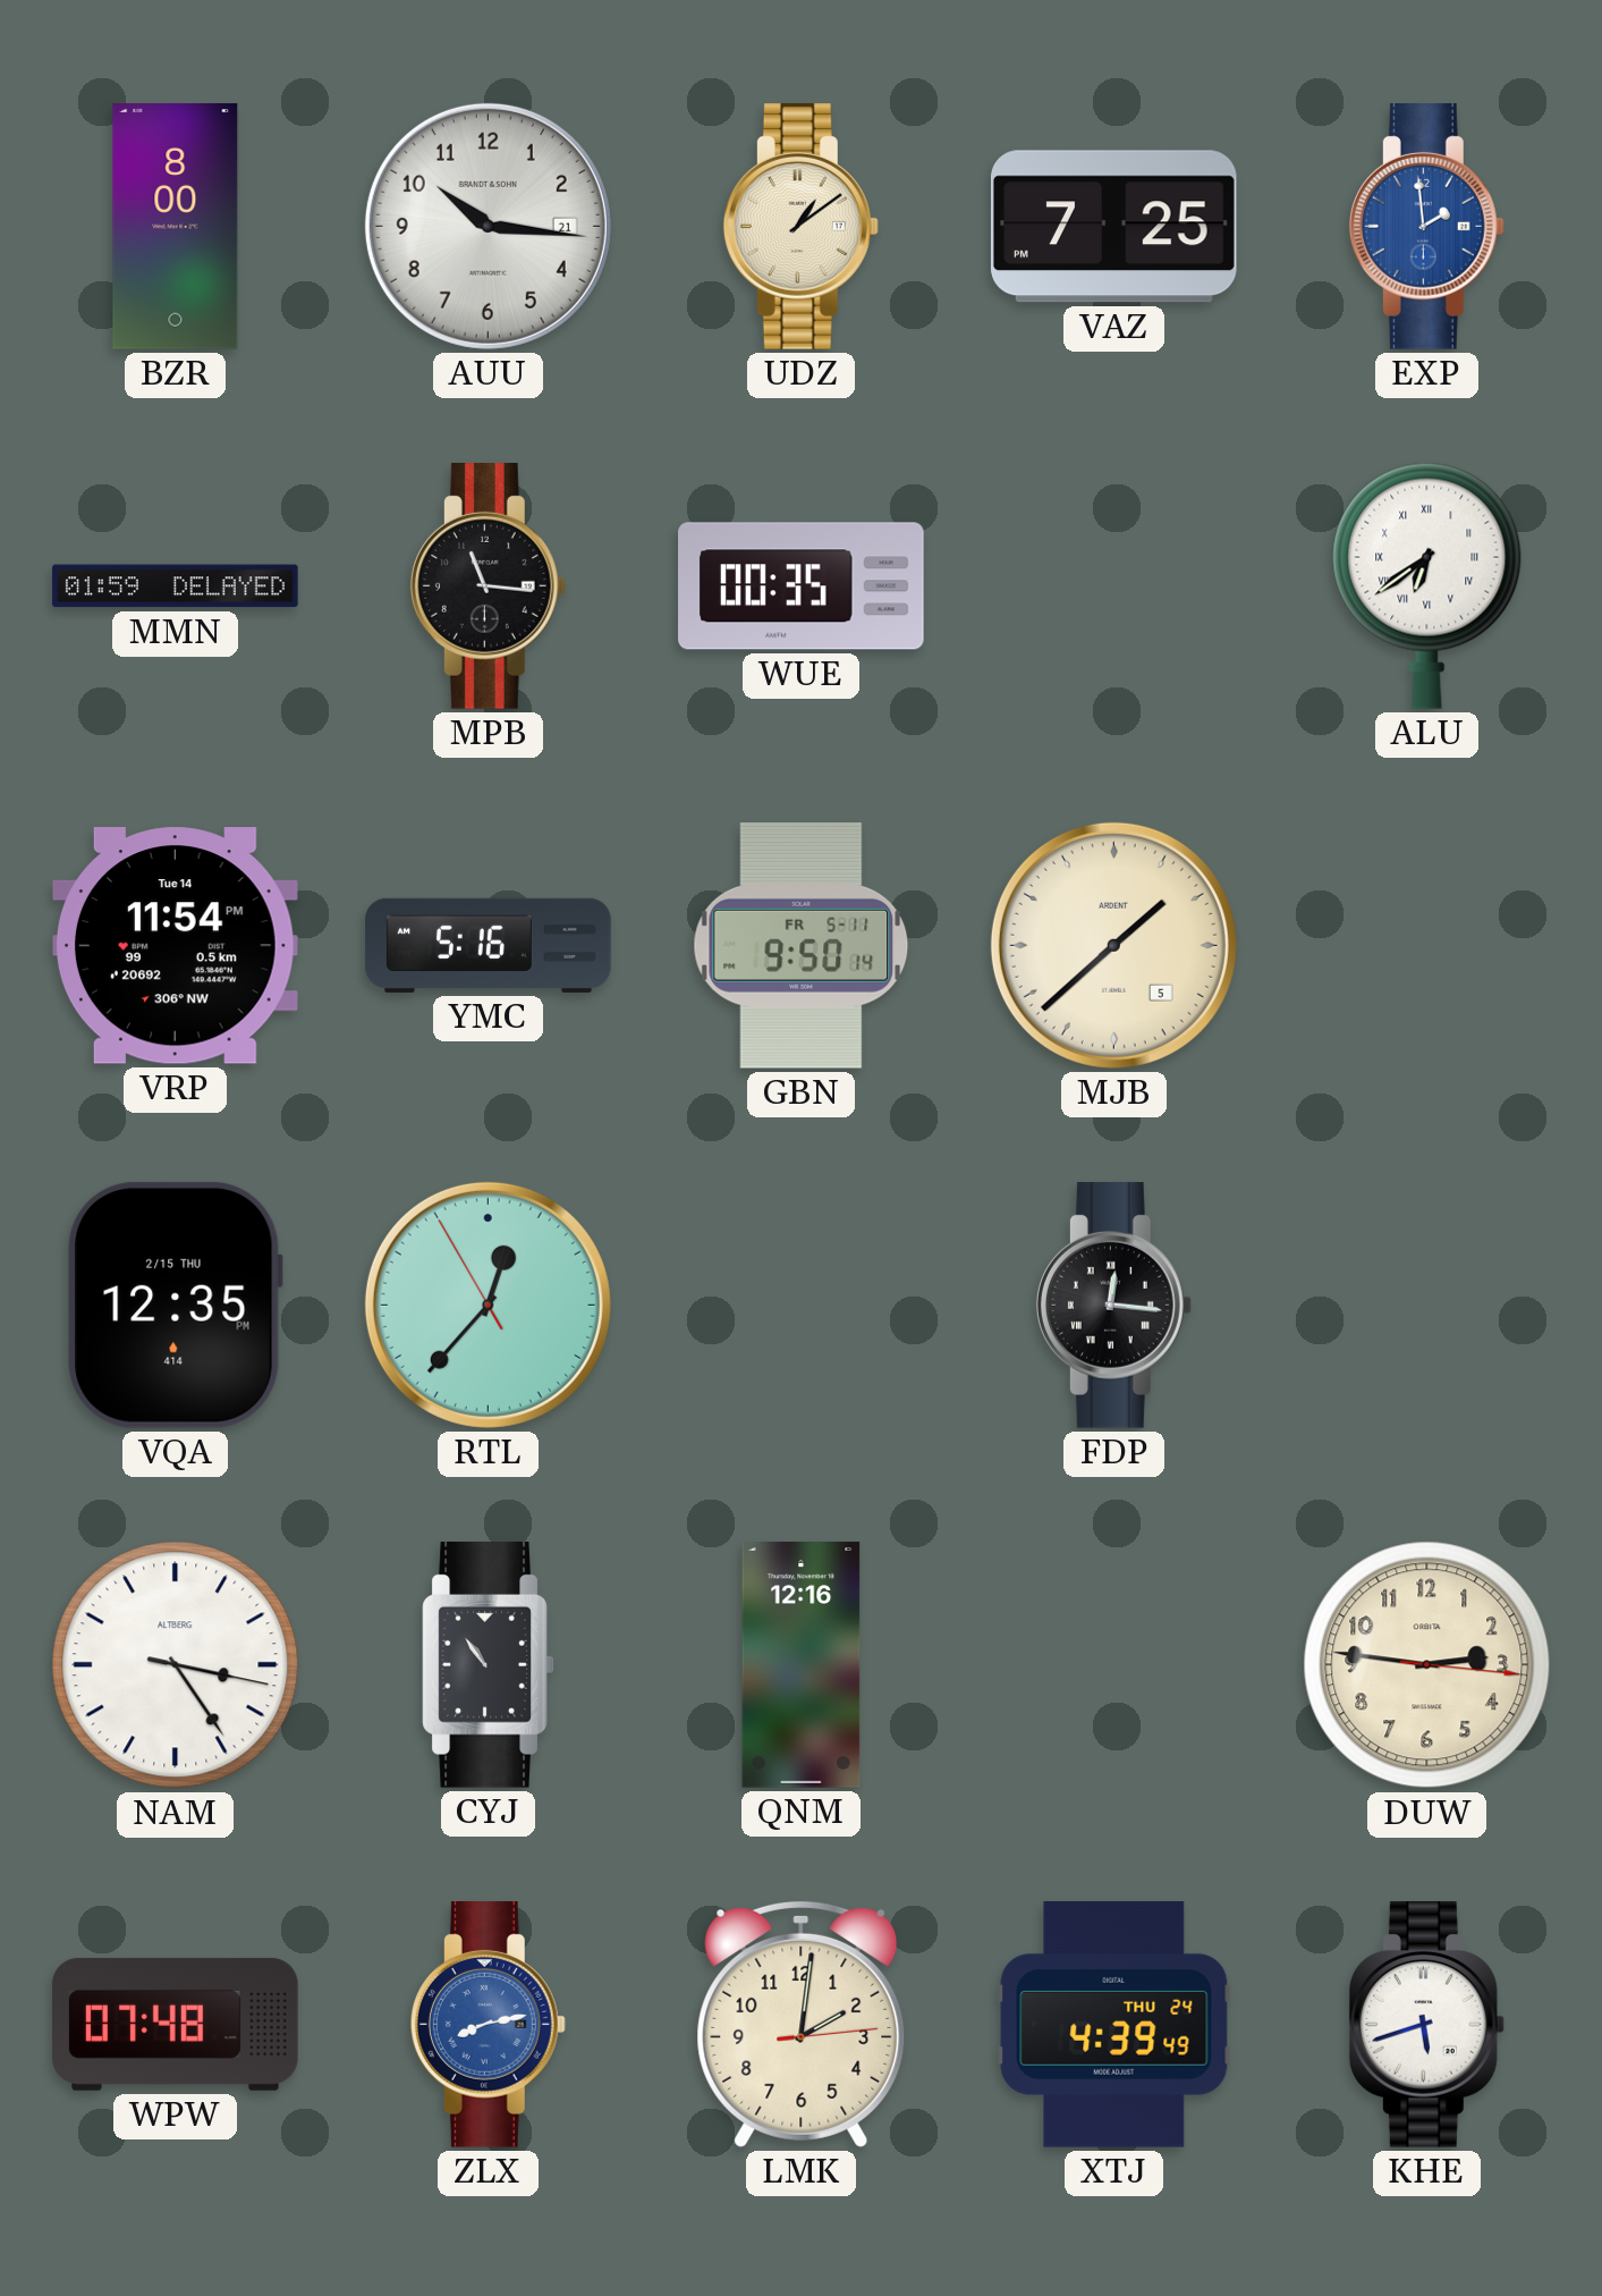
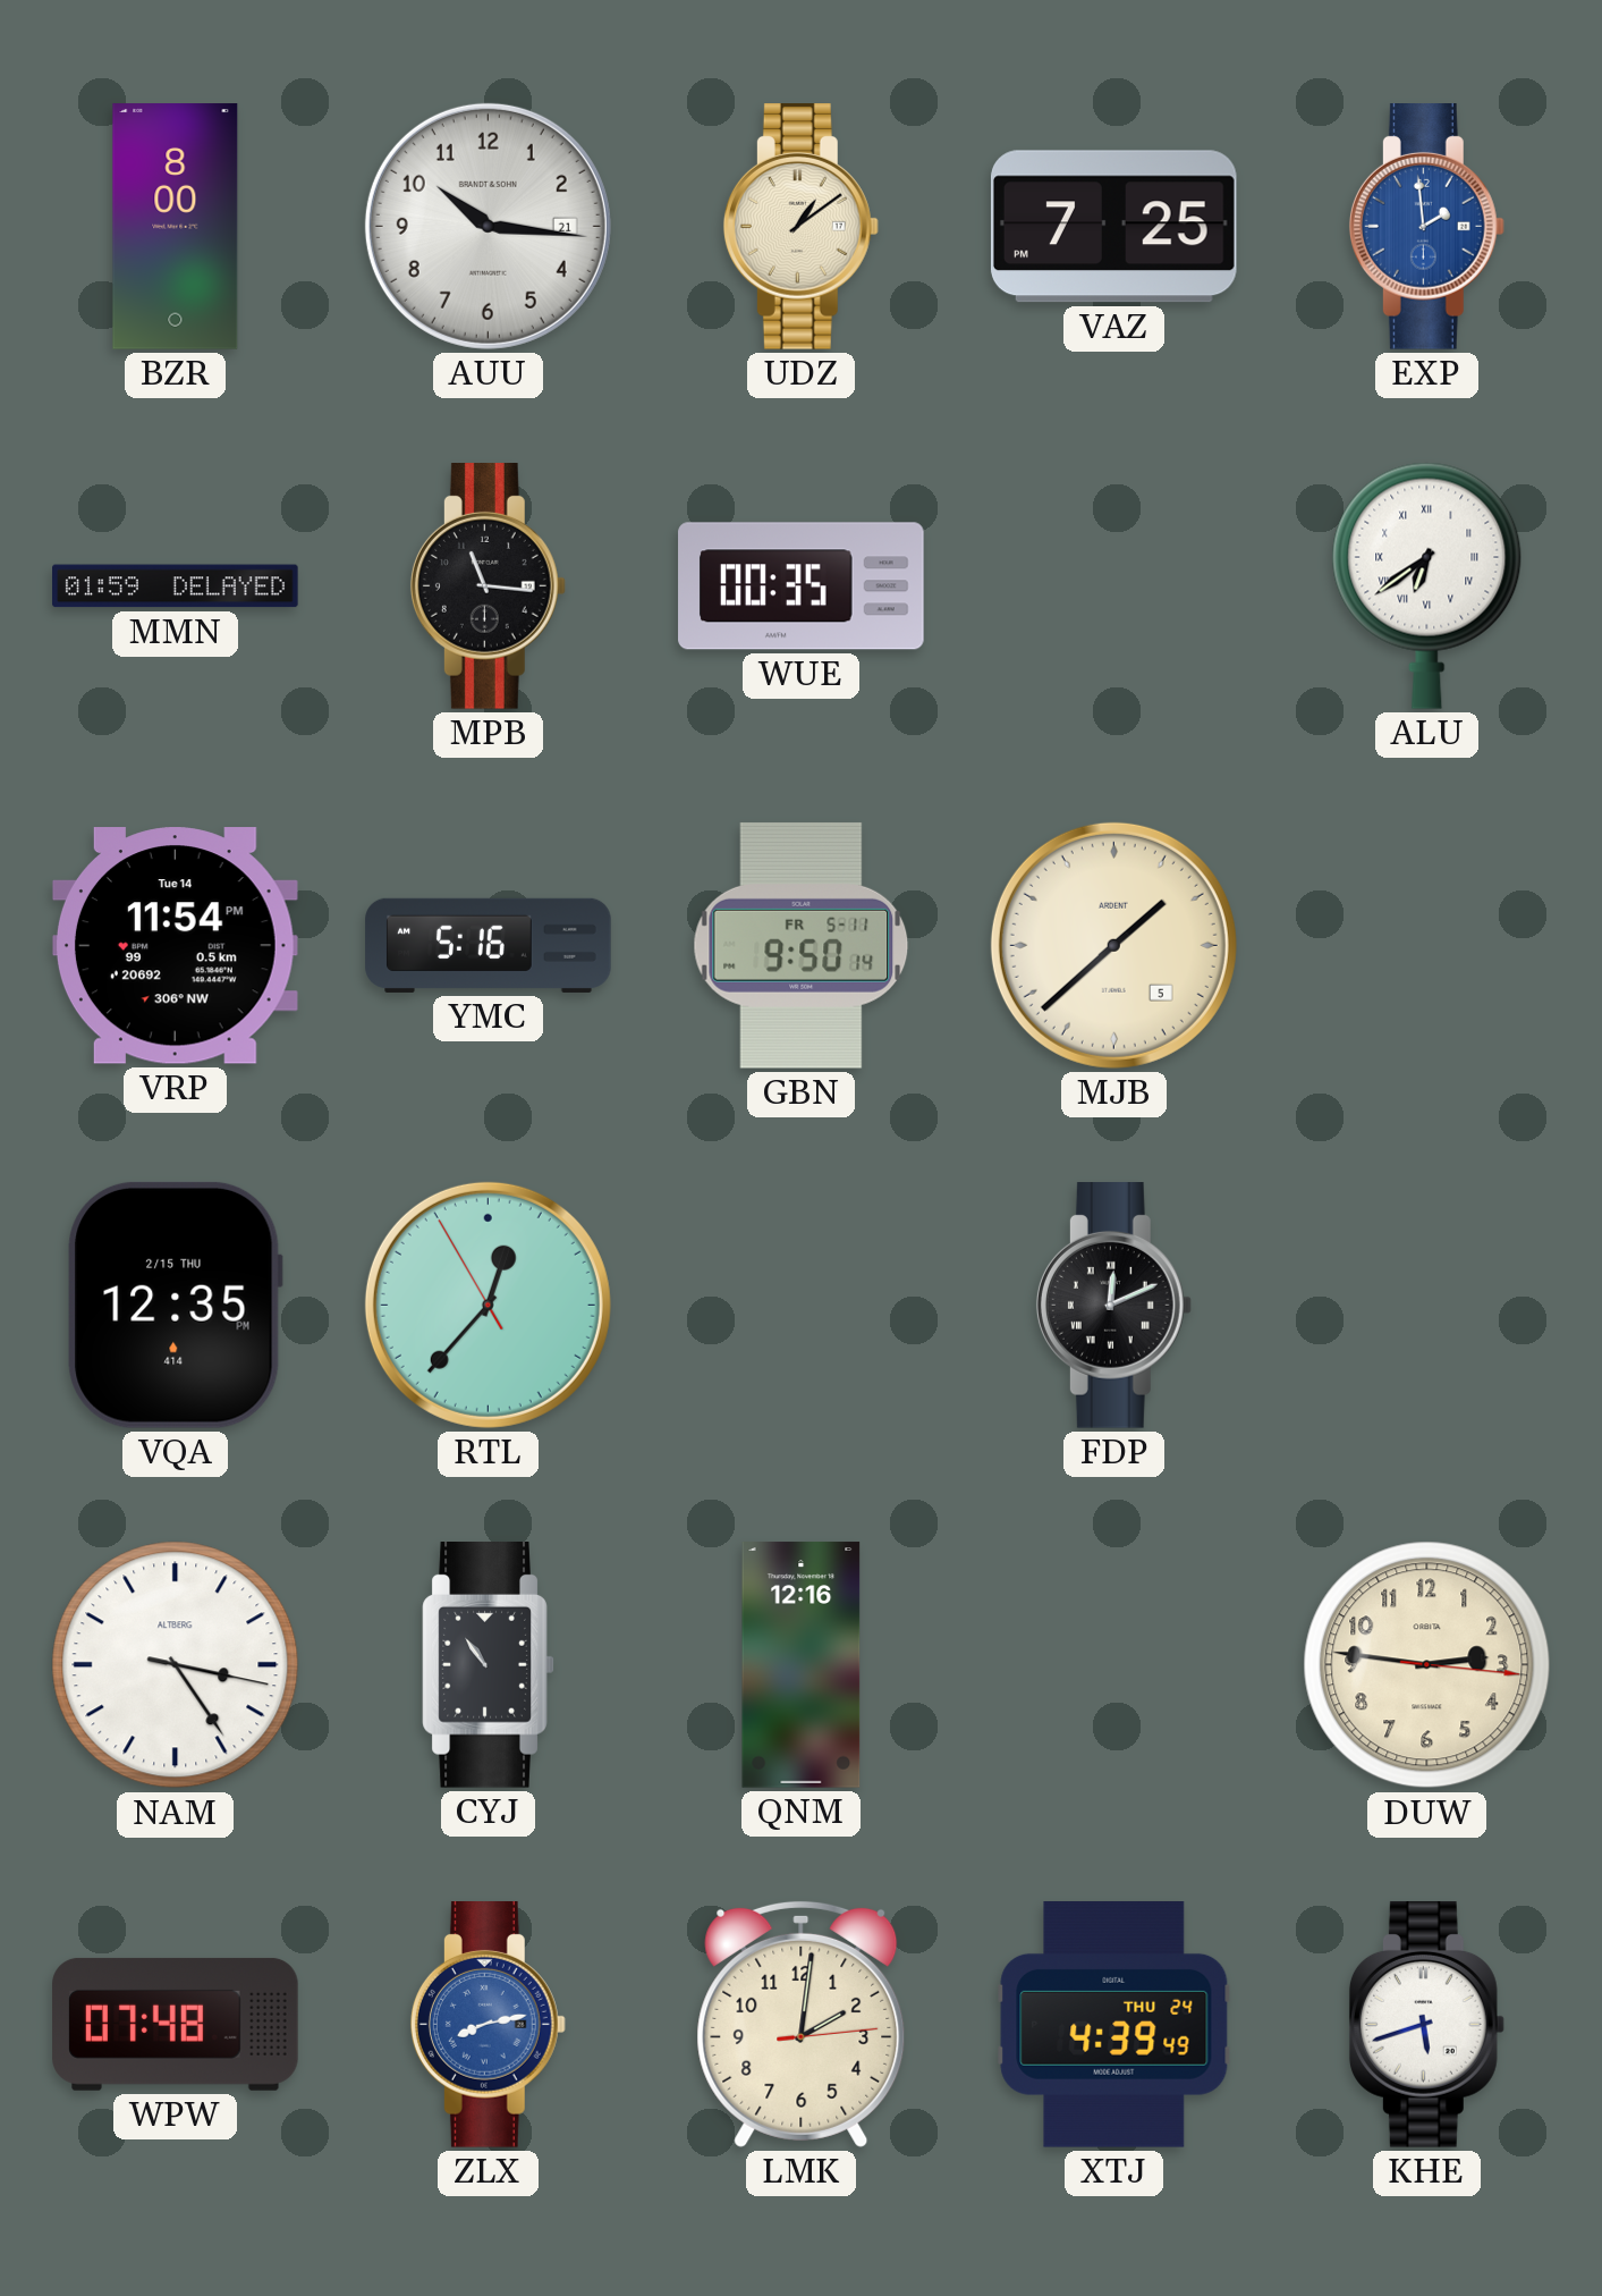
FDP: 12:16 -> 12:11
